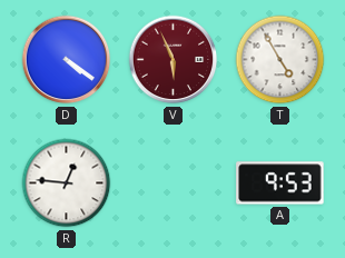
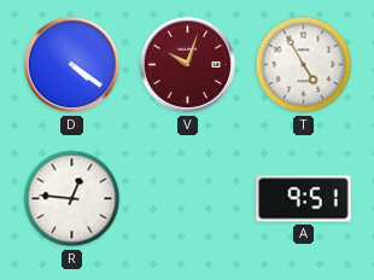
V: 5:56 -> 10:03
A: 9:53 -> 9:51
